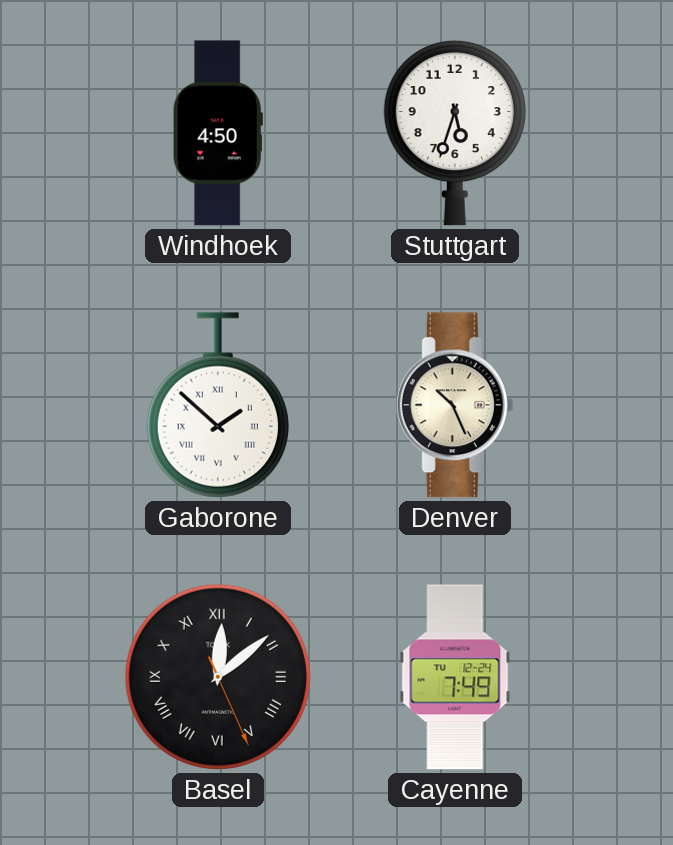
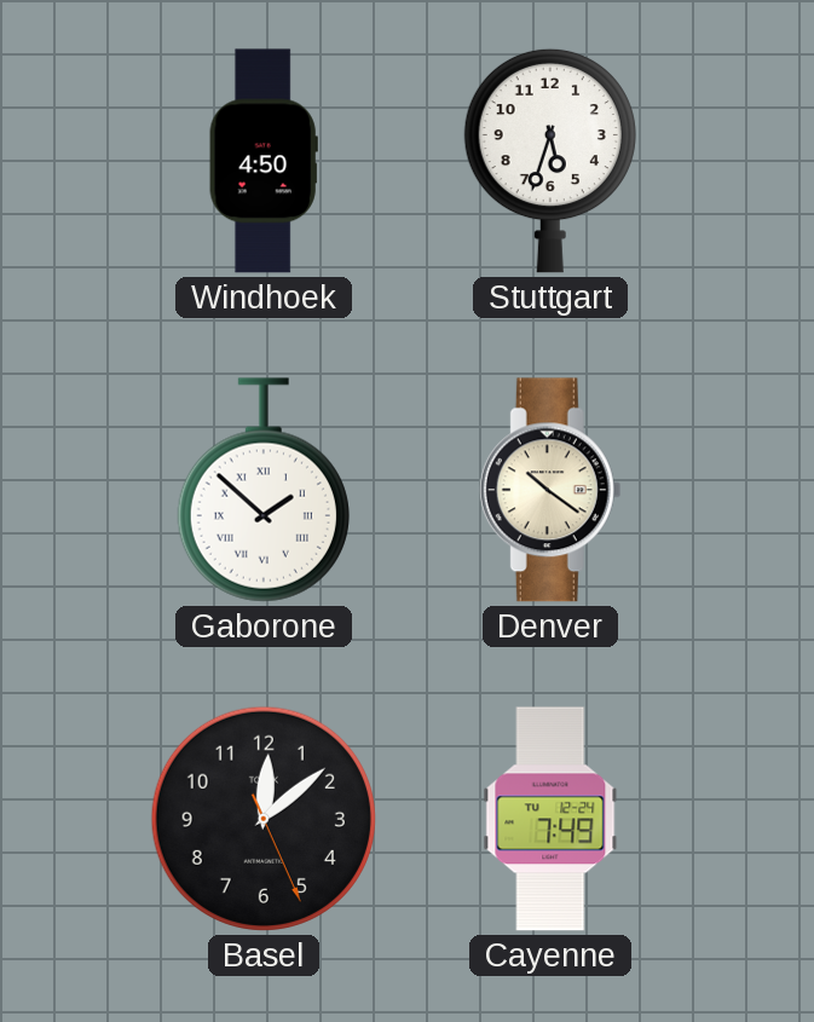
Denver: 10:26 -> 10:21
Basel numerals: Roman -> Arabic
